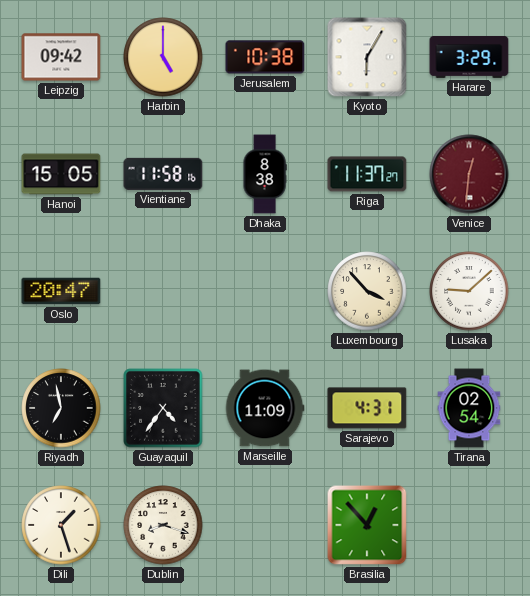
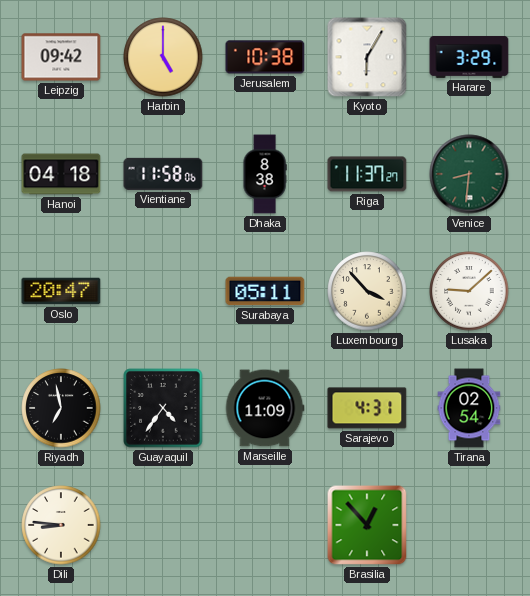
Hanoi: 15:05 -> 04:18
Vientiane: 11:58:16 -> 11:58:06
Venice: 12:31 -> 8:31
Venice dial: burgundy -> green
Surabaya: none -> 05:11
Dili: 1:27 -> 8:46
Dublin: 8:18 -> none
